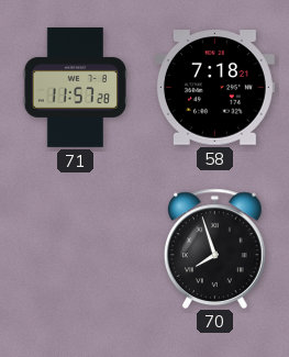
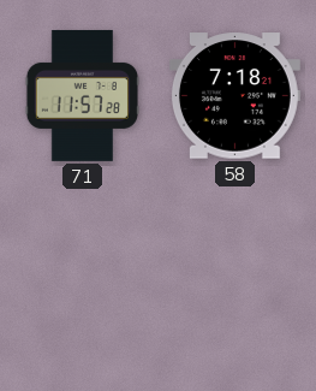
70: 7:57 -> none
